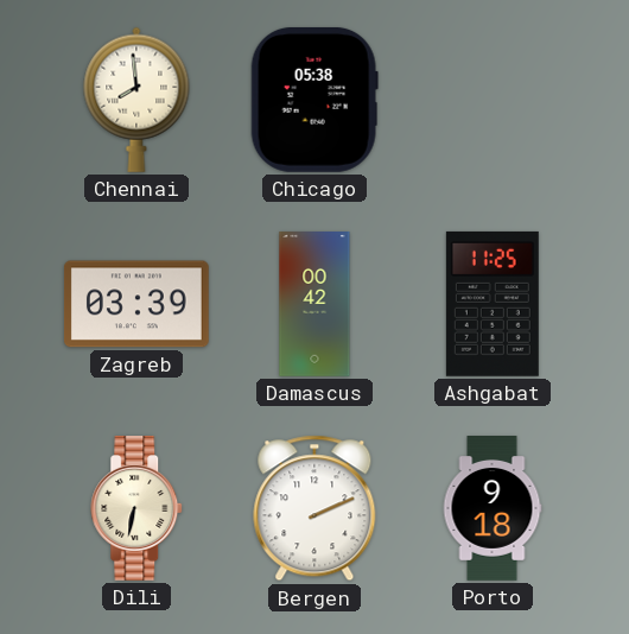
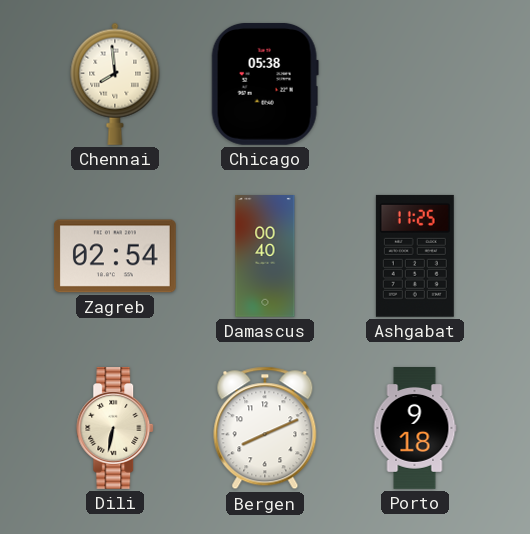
Zagreb: 03:39 -> 02:54
Damascus: 00:42 -> 00:40
Bergen: 2:11 -> 8:11
